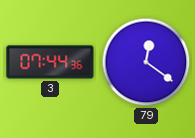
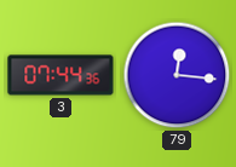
79: 12:21 -> 12:16
